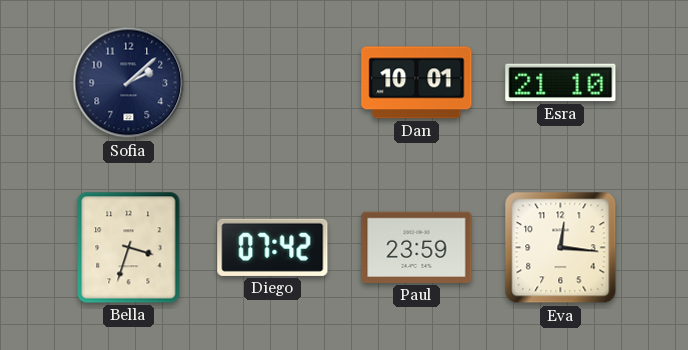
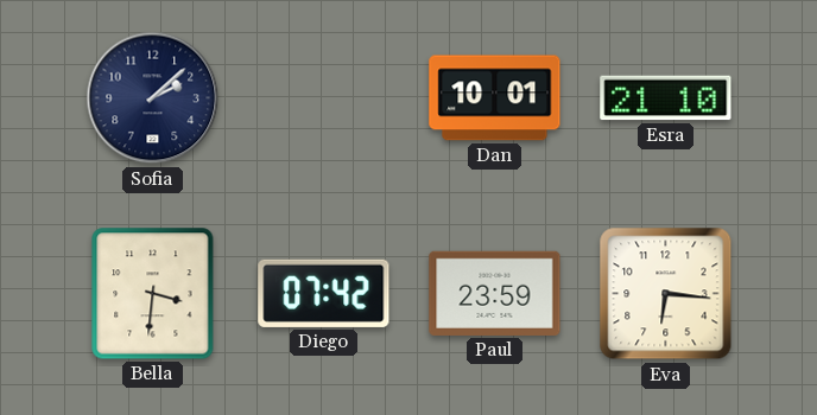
Bella: 3:33 -> 3:31
Eva: 12:16 -> 6:16
